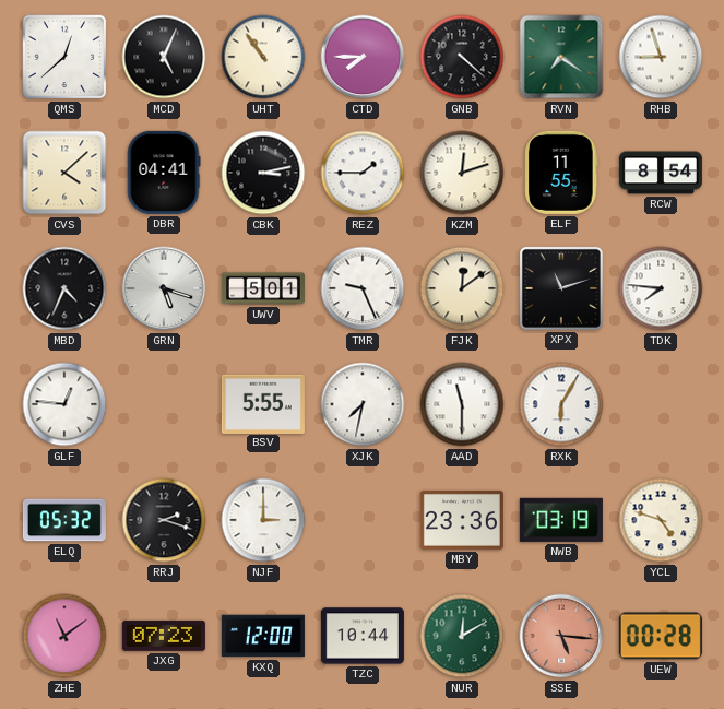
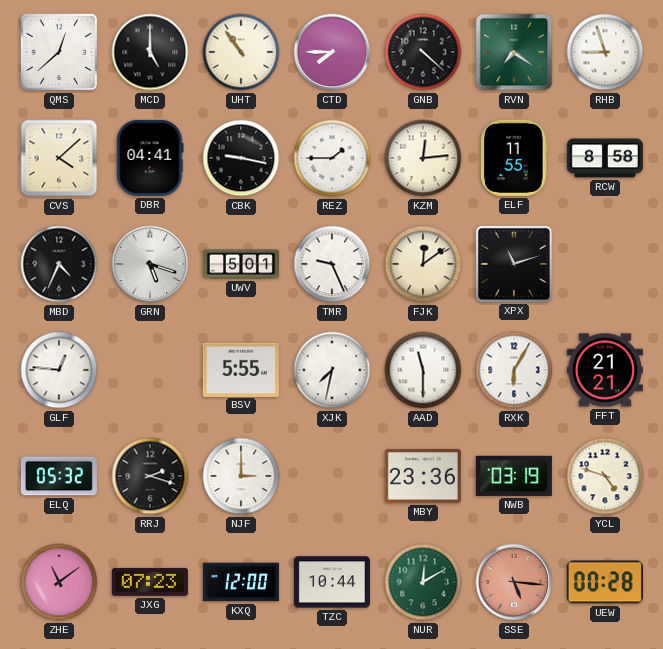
MCD: 5:04 -> 5:00
CBK: 3:13 -> 9:17
KZM: 12:12 -> 12:14
RCW: 8:54 -> 8:58
TDK: 7:46 -> none
FFT: none -> 21:21
